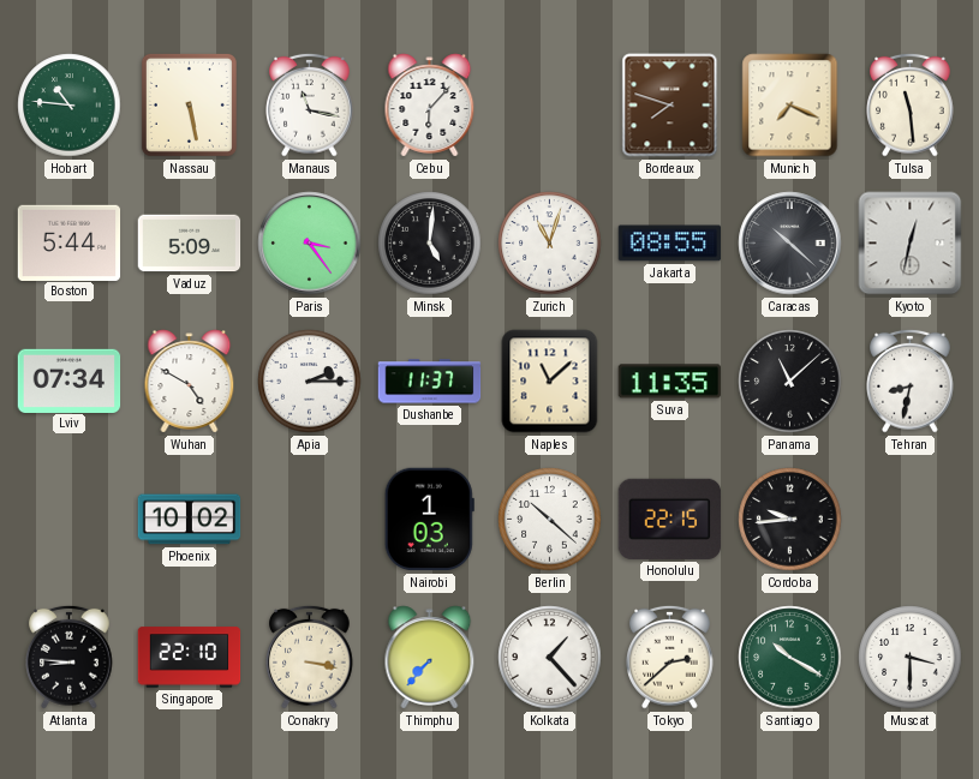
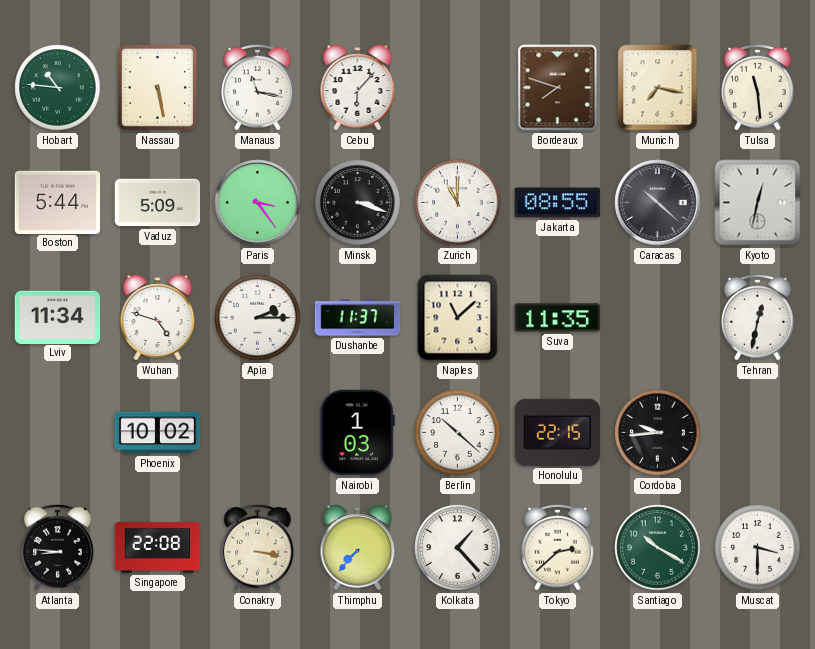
Munich: 7:19 -> 7:17
Minsk: 5:01 -> 3:18
Zurich: 11:03 -> 11:00
Lviv: 07:34 -> 11:34
Wuhan: 4:50 -> 4:48
Panama: 11:08 -> none
Tehran: 8:32 -> 12:32
Singapore: 22:10 -> 22:08
